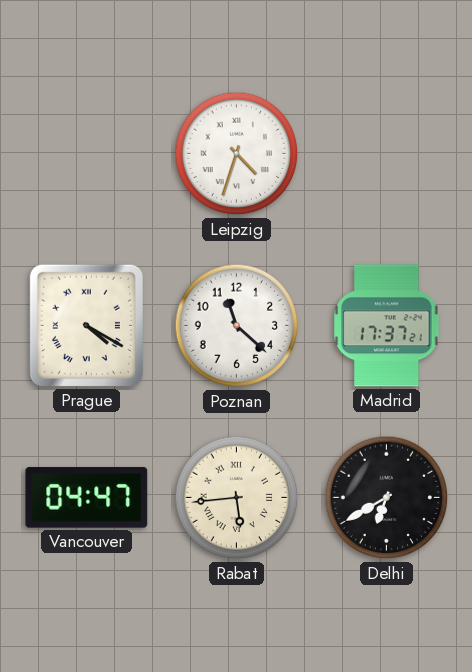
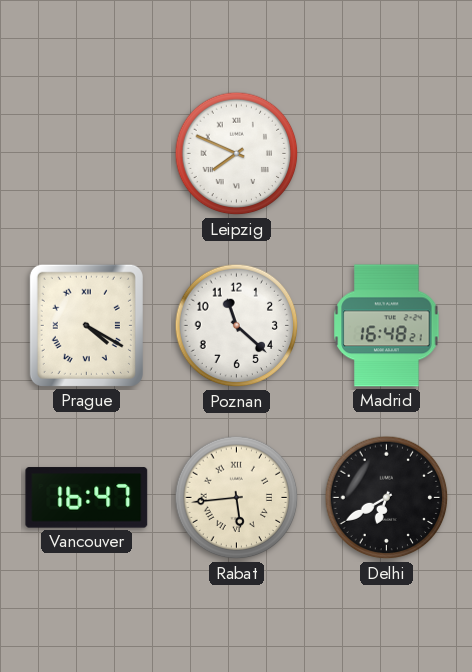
Leipzig: 4:33 -> 7:49
Madrid: 17:37 -> 16:48
Vancouver: 04:47 -> 16:47
